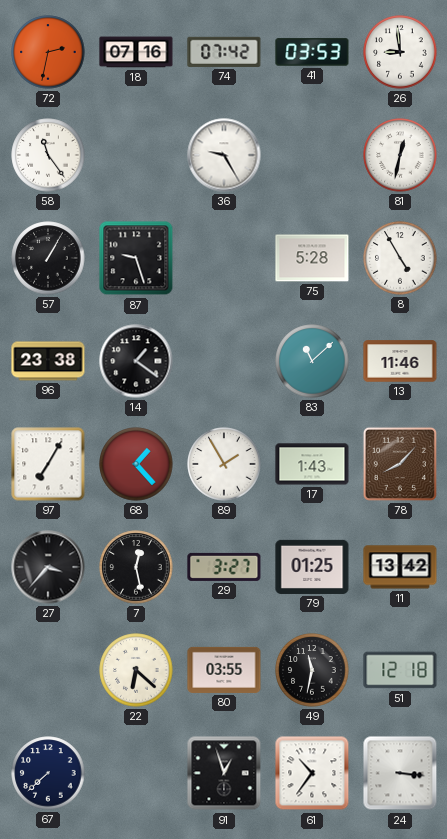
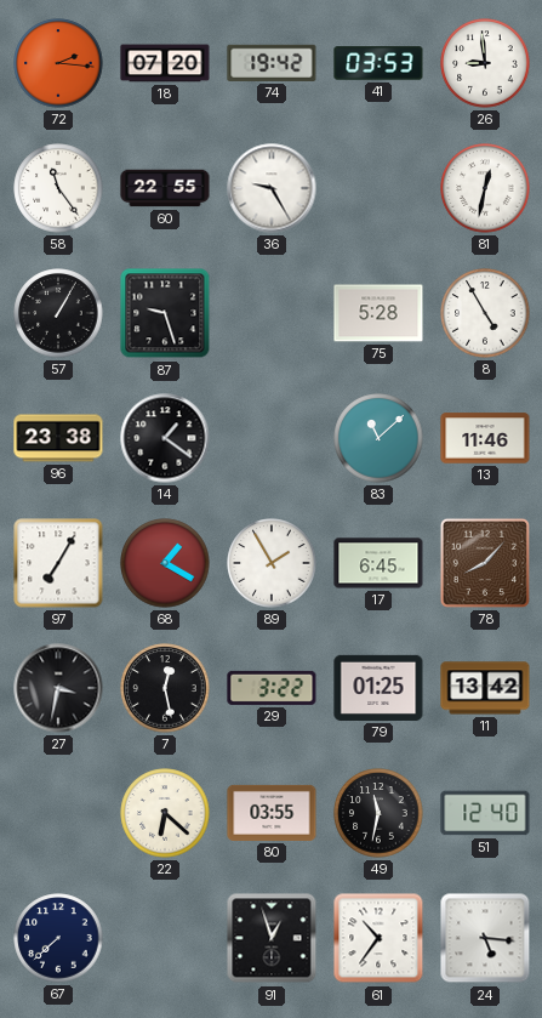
72: 2:32 -> 2:16
18: 07:16 -> 07:20
74: 07:42 -> 19:42
60: none -> 22:55
68: 1:23 -> 1:20
17: 1:43 -> 6:45
27: 3:37 -> 3:32
29: 3:27 -> 3:22
51: 12:18 -> 12:40
24: 3:16 -> 5:16
